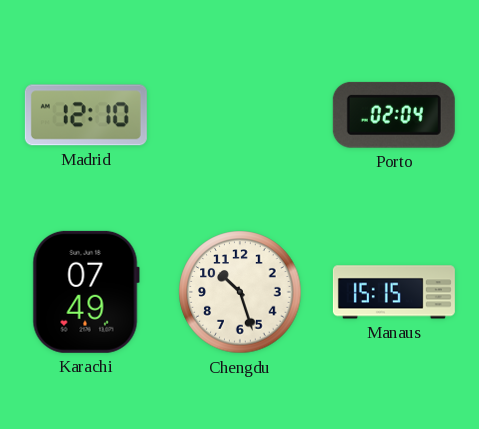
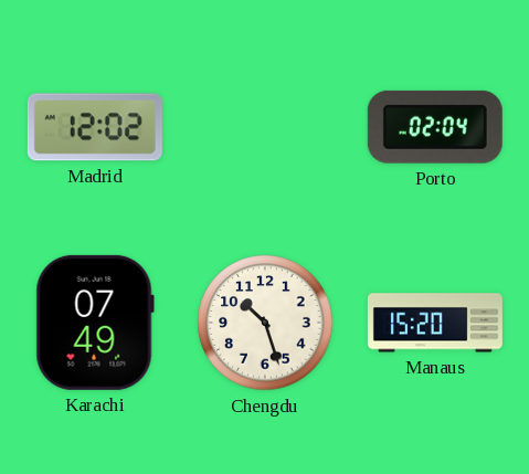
Madrid: 12:10 -> 12:02
Manaus: 15:15 -> 15:20
